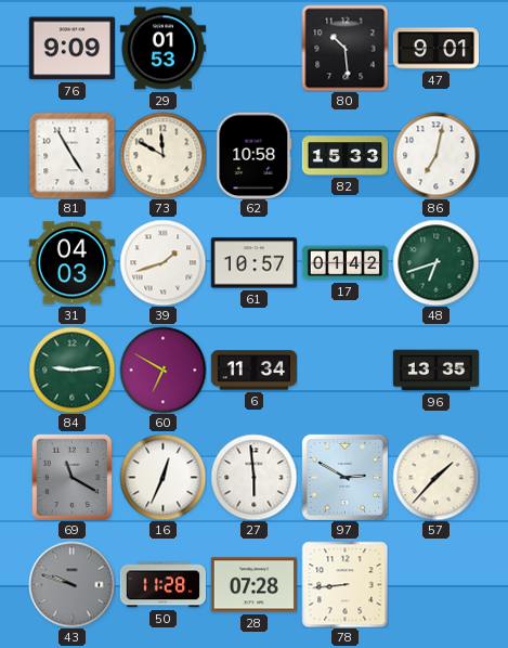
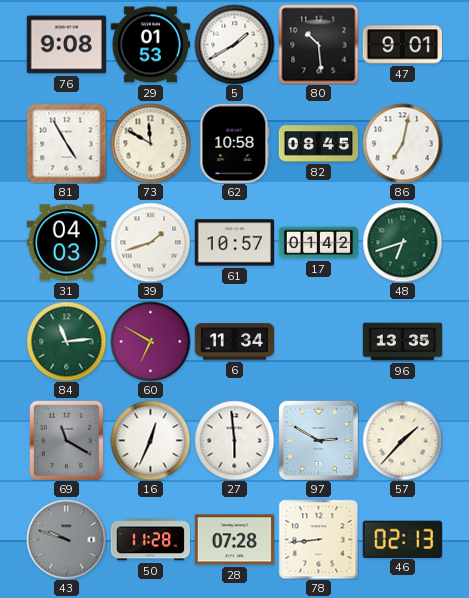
76: 9:09 -> 9:08
5: none -> 1:40
82: 15:33 -> 08:45
84: 9:14 -> 11:14
46: none -> 02:13
